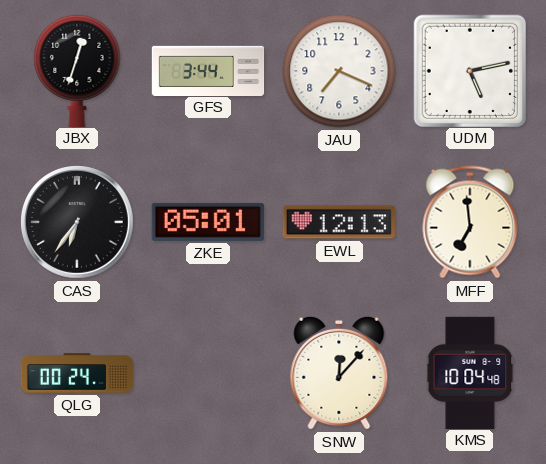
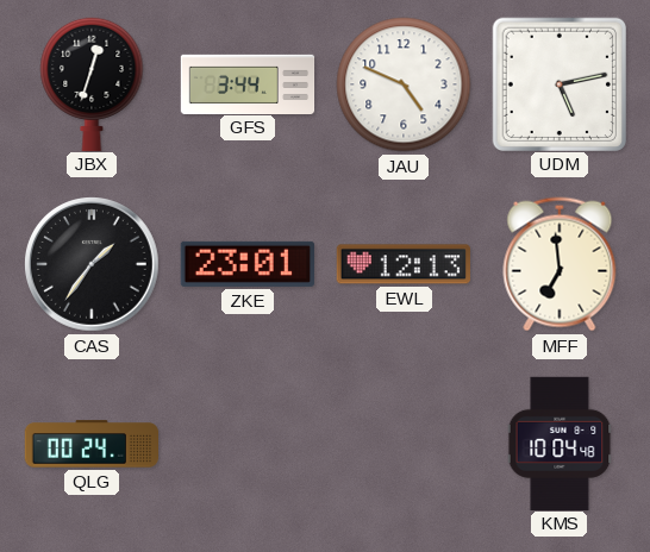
JAU: 7:19 -> 4:49
CAS: 6:36 -> 1:36
ZKE: 05:01 -> 23:01
SNW: 12:07 -> none
